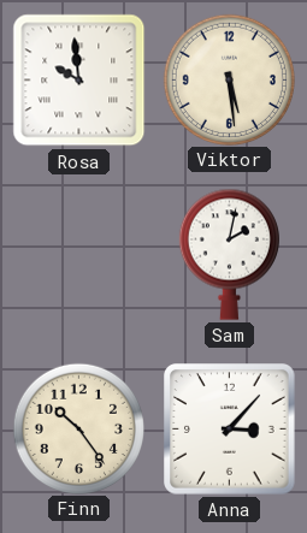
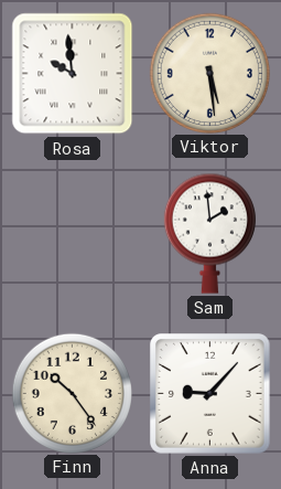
Sam: 2:02 -> 1:59
Anna: 3:07 -> 9:07
